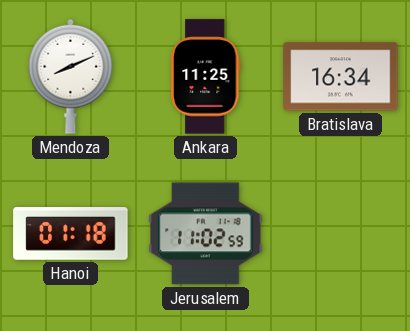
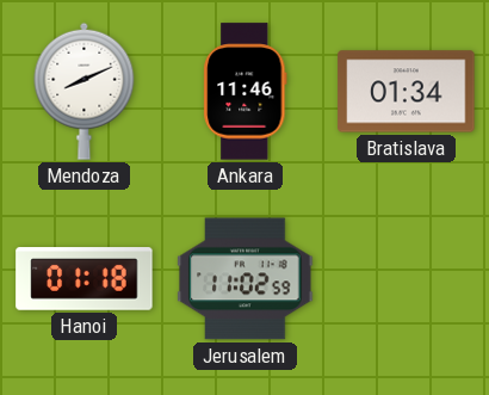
Ankara: 11:25 -> 11:46
Bratislava: 16:34 -> 01:34
